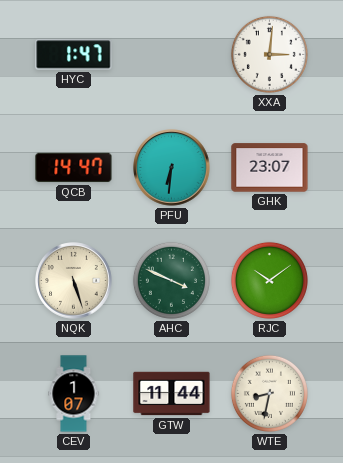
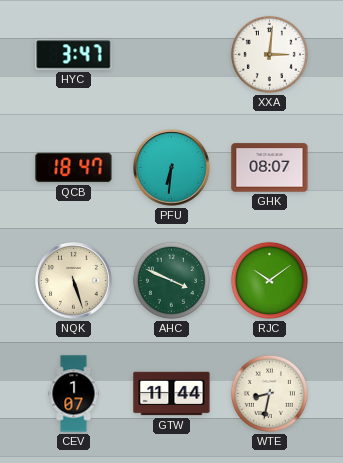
HYC: 1:47 -> 3:47
QCB: 14:47 -> 18:47
GHK: 23:07 -> 08:07
